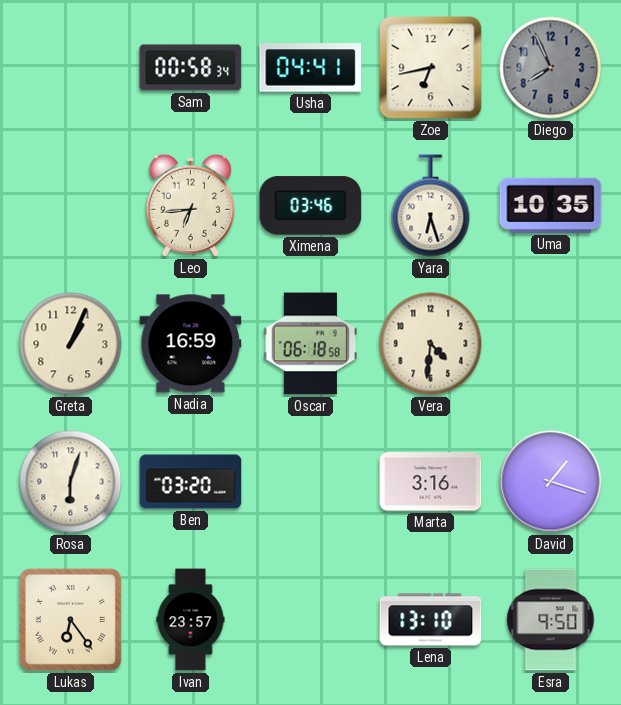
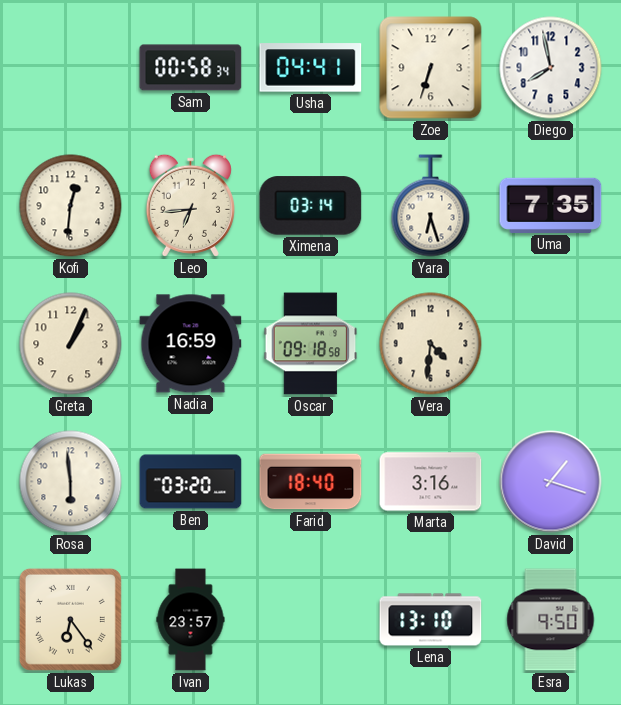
Zoe: 6:43 -> 6:33
Diego: 7:56 -> 7:58
Diego dial: grey -> white
Kofi: none -> 12:31
Ximena: 03:46 -> 03:14
Uma: 10:35 -> 7:35
Oscar: 06:18 -> 09:18
Rosa: 6:03 -> 5:59
Farid: none -> 18:40
